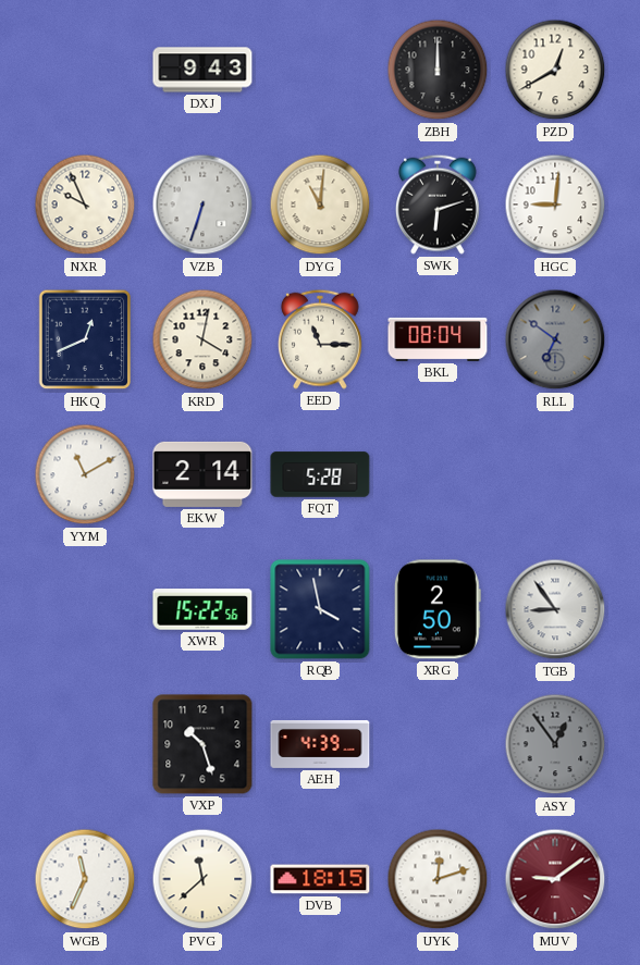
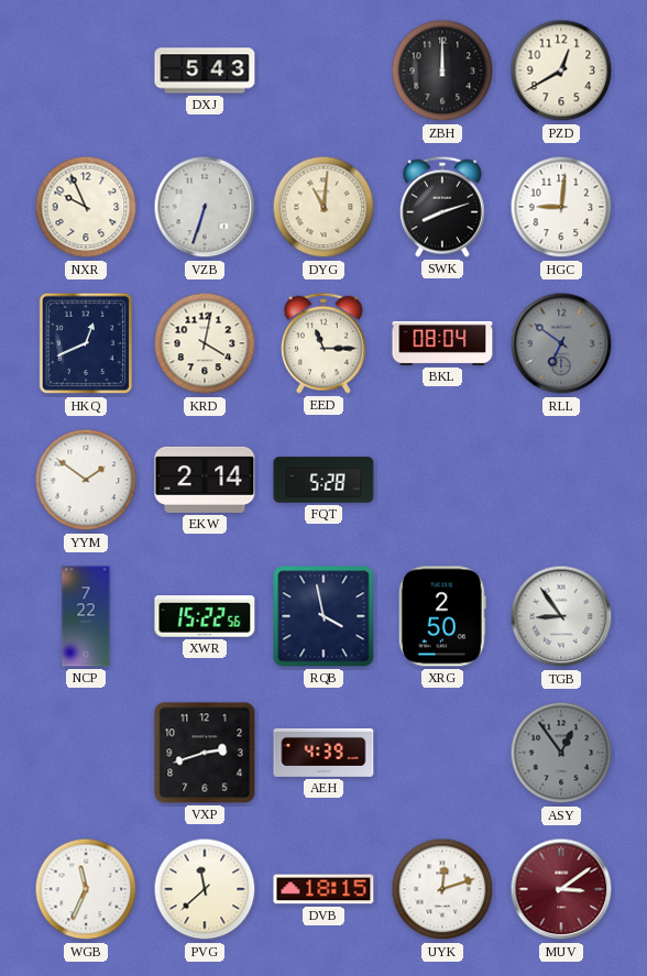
DXJ: 9:43 -> 5:43
SWK: 6:12 -> 8:12
YYM: 11:10 -> 1:51
NCP: none -> 7:22
VXP: 10:27 -> 2:42
MUV: 9:09 -> 3:09
